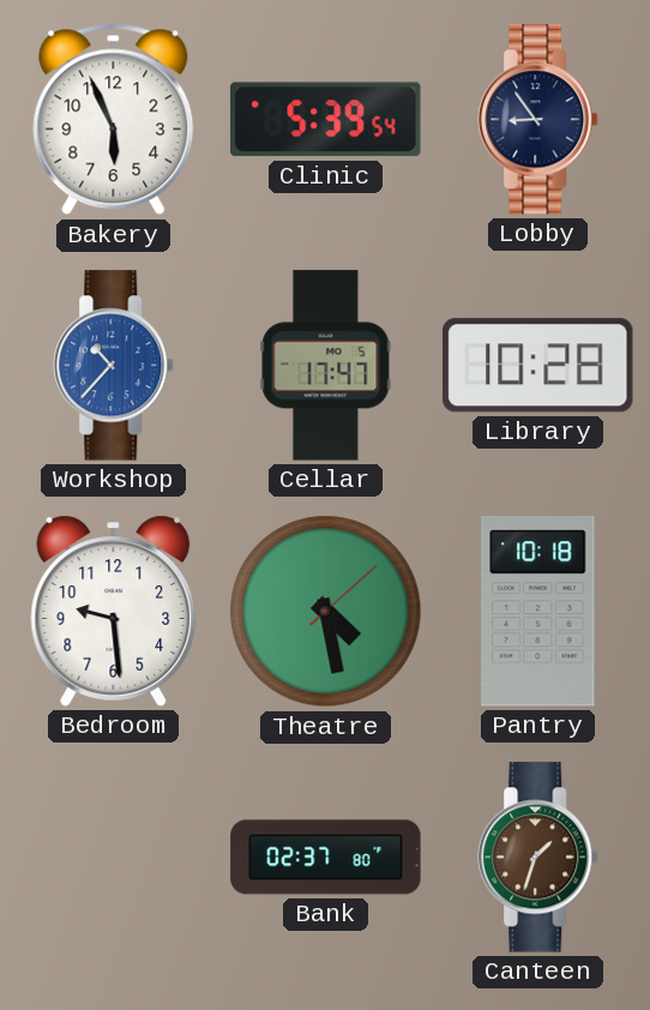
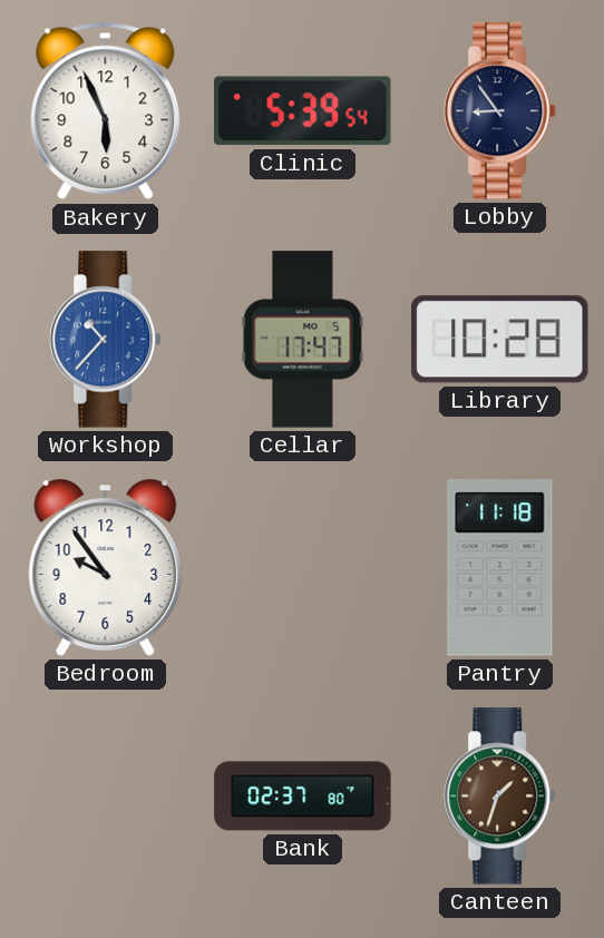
Bedroom: 9:29 -> 9:54
Theatre: 4:28 -> none
Pantry: 10:18 -> 11:18
